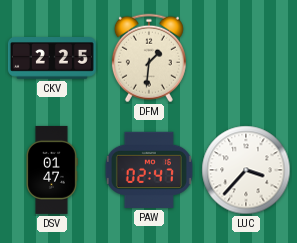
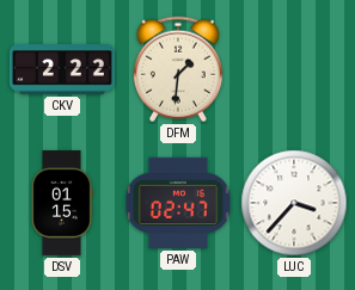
CKV: 2:25 -> 2:22
DSV: 01:47 -> 01:15
